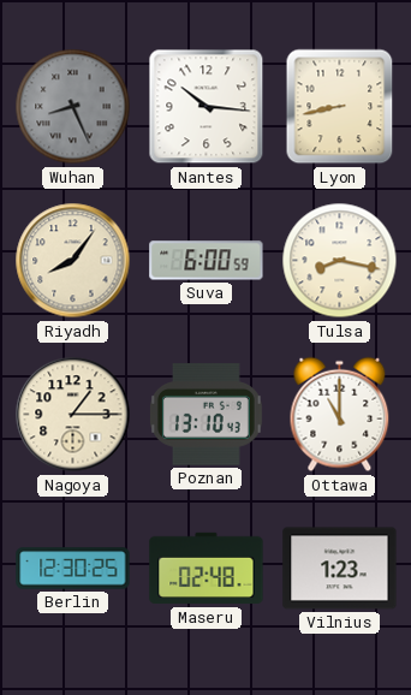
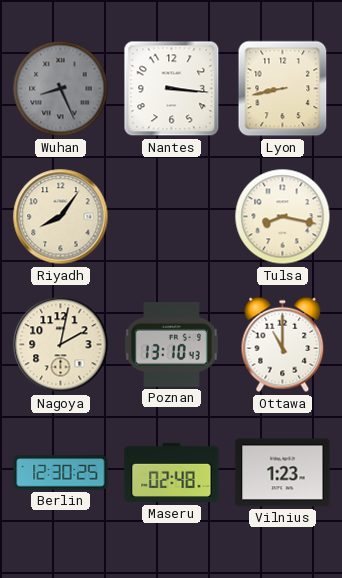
Nantes: 10:16 -> 3:16
Suva: 6:00 -> none
Nagoya: 1:15 -> 2:02
